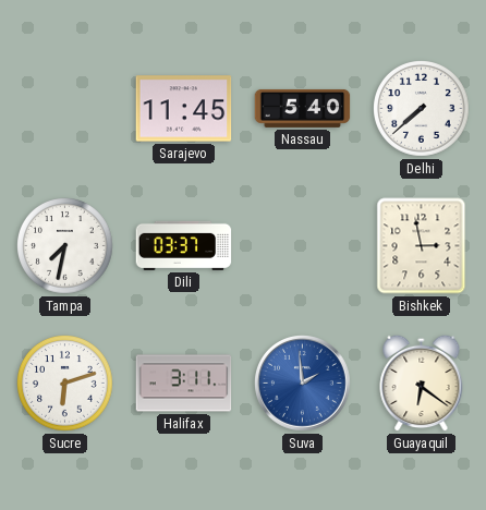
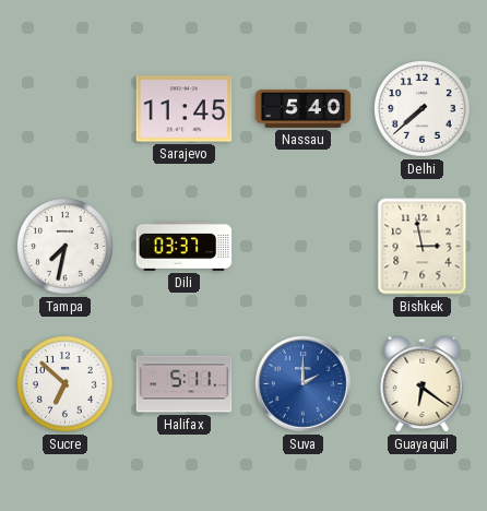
Sucre: 6:12 -> 6:52
Halifax: 3:11 -> 5:11
Suva: 1:59 -> 2:00
